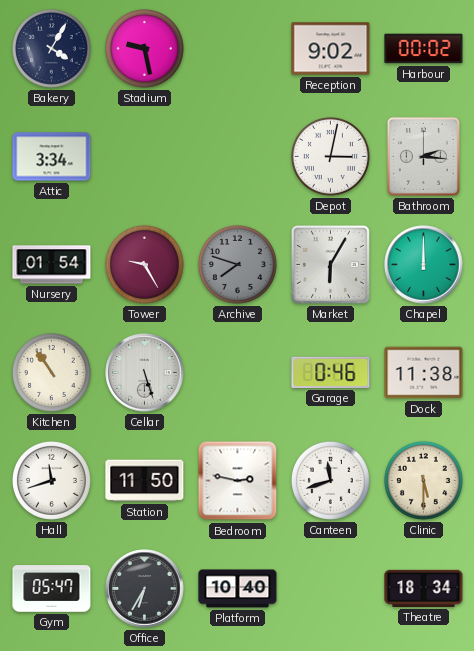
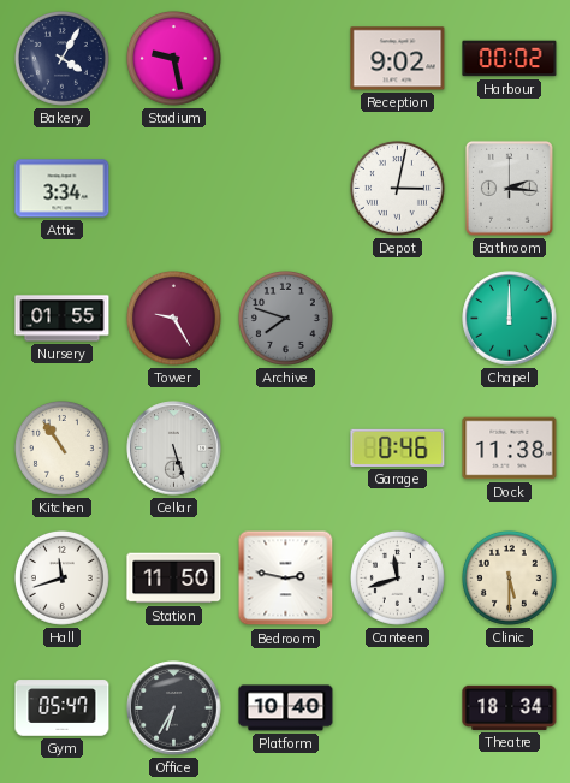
Nursery: 01:54 -> 01:55
Market: 6:05 -> none
